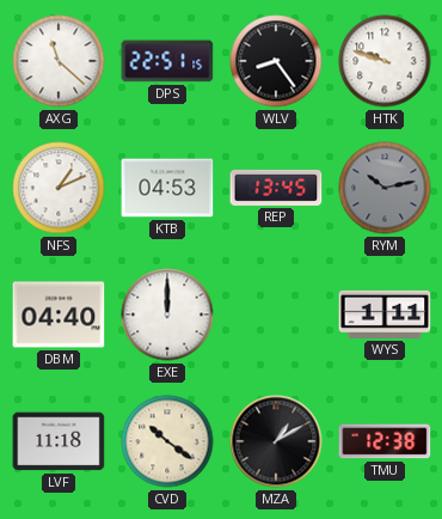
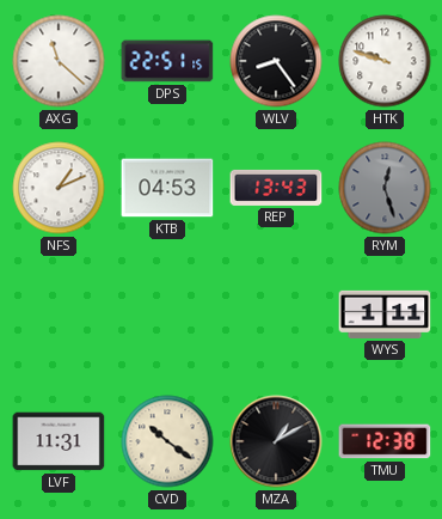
REP: 13:45 -> 13:43
RYM: 10:13 -> 12:27
DBM: 04:40 -> none
EXE: 12:00 -> none
LVF: 11:18 -> 11:31
